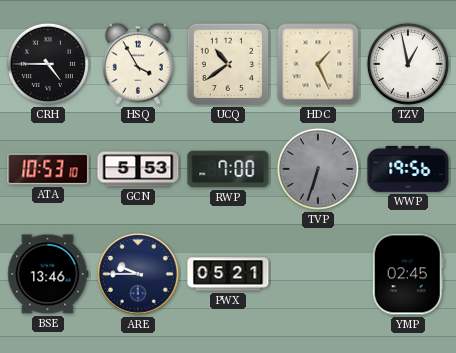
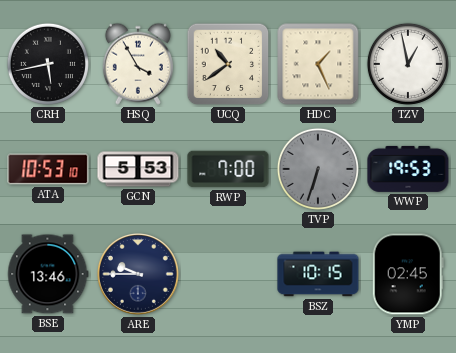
CRH: 4:45 -> 5:43
WWP: 19:56 -> 19:53
PWX: 05:21 -> none
BSZ: none -> 10:15
